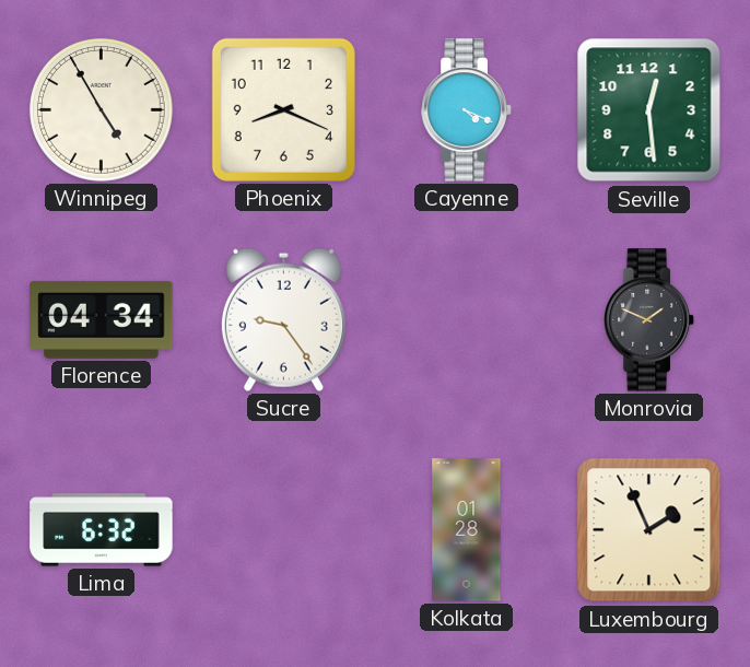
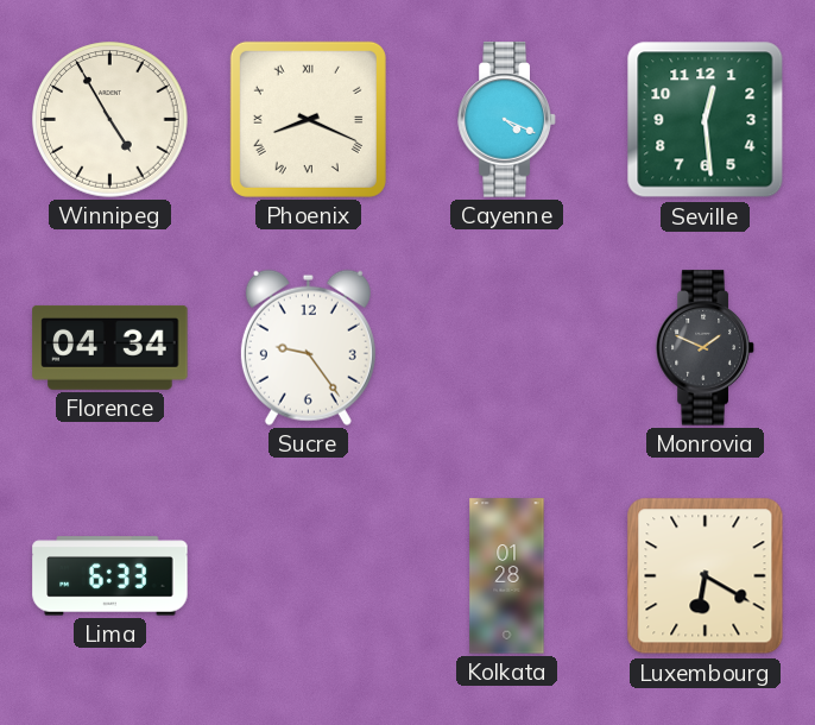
Phoenix numerals: Arabic -> Roman
Lima: 6:32 -> 6:33
Luxembourg: 1:56 -> 6:20
